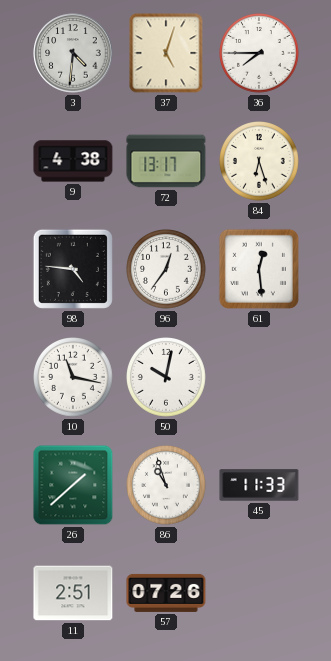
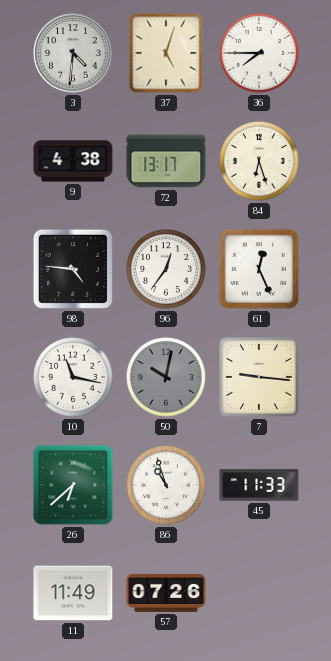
61: 12:29 -> 12:26
50 dial: white -> grey
7: none -> 9:16
26: 1:38 -> 6:38
11: 2:51 -> 11:49
